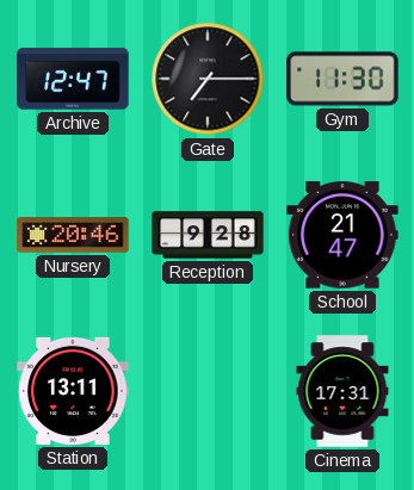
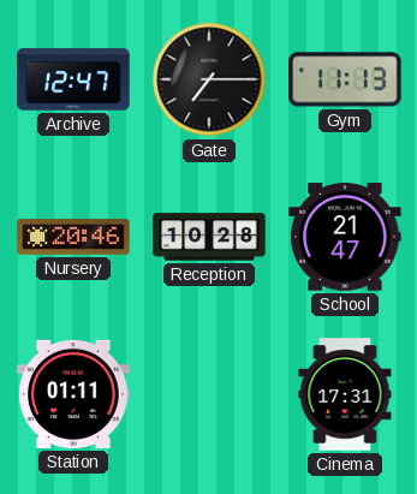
Gym: 11:30 -> 11:13
Reception: 9:28 -> 10:28
Station: 13:11 -> 01:11
